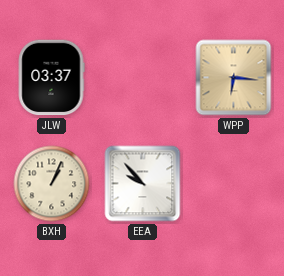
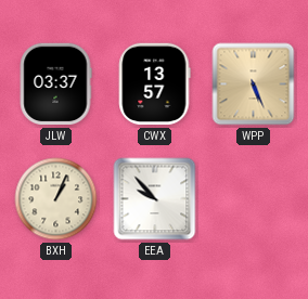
CWX: none -> 13:57
WPP: 6:16 -> 5:26
